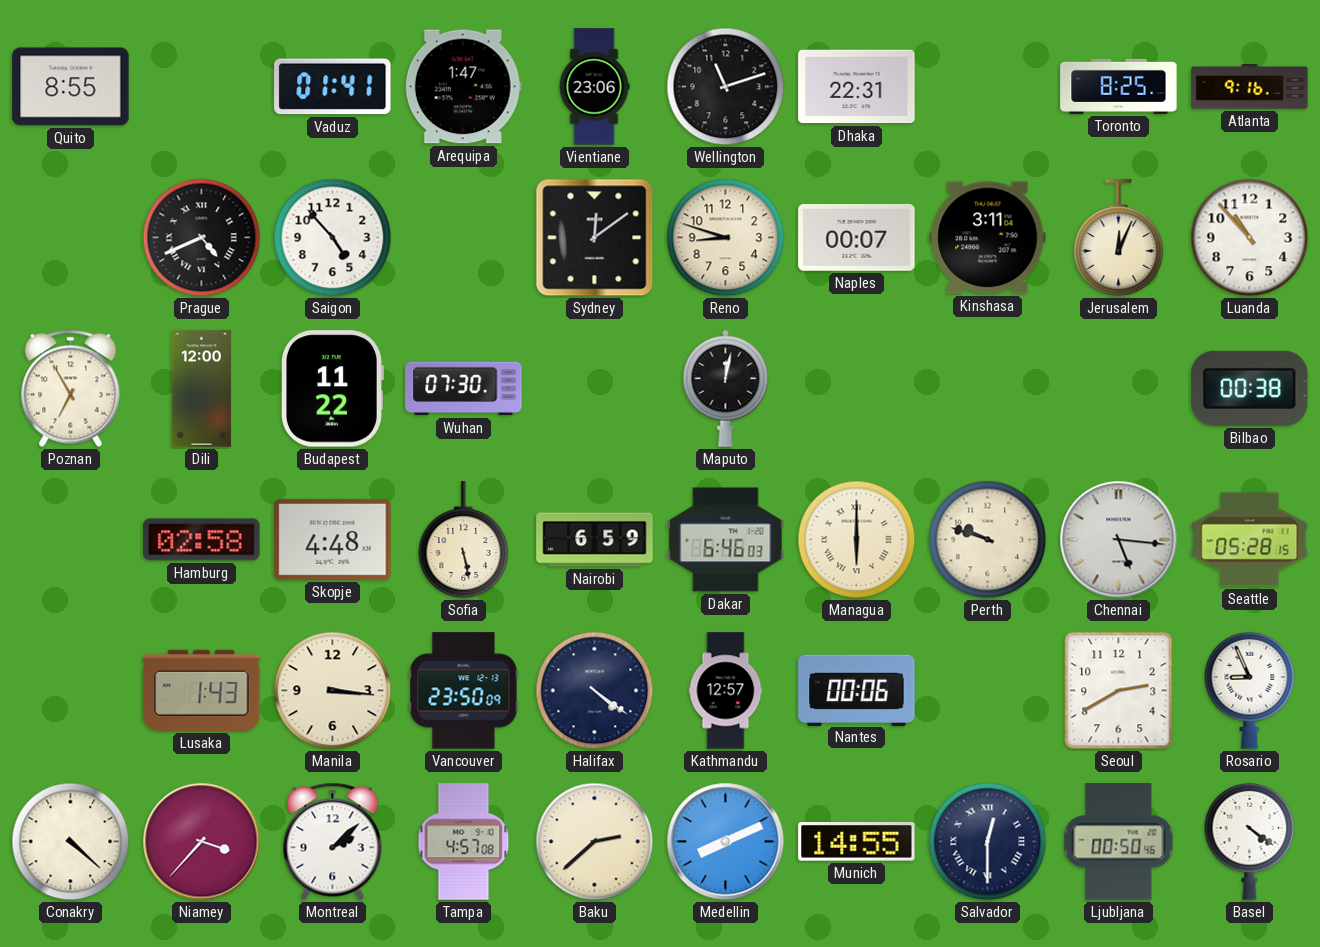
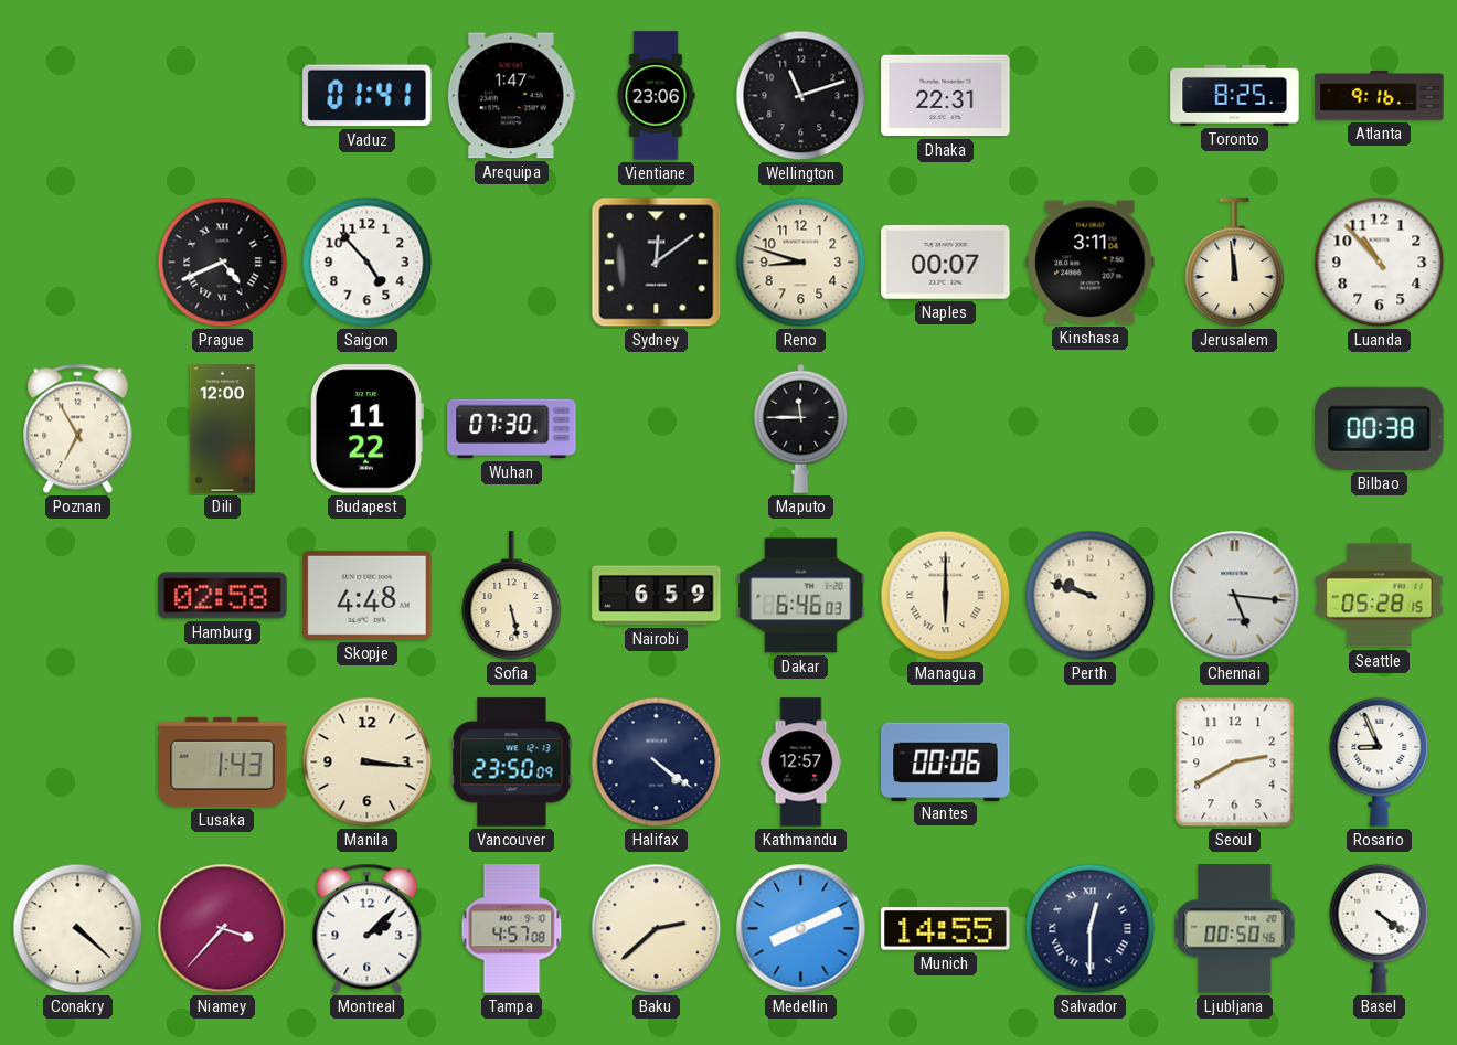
Quito: 8:55 -> none
Jerusalem: 12:04 -> 11:59
Maputo: 12:02 -> 11:45
